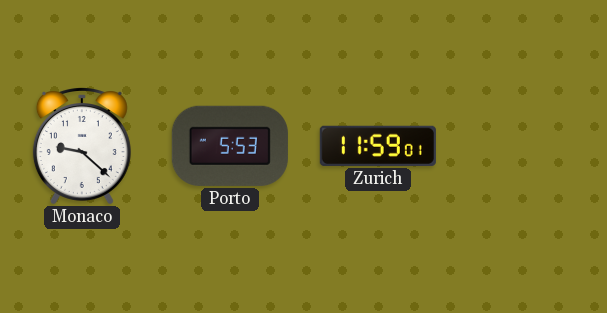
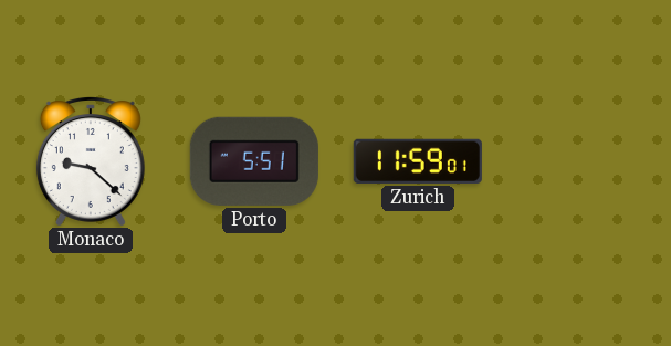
Porto: 5:53 -> 5:51
